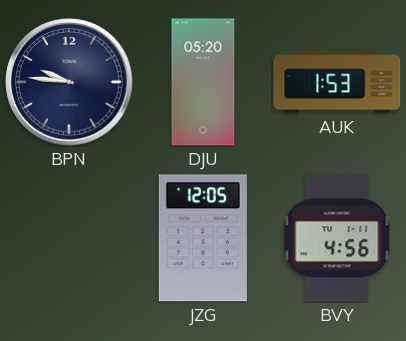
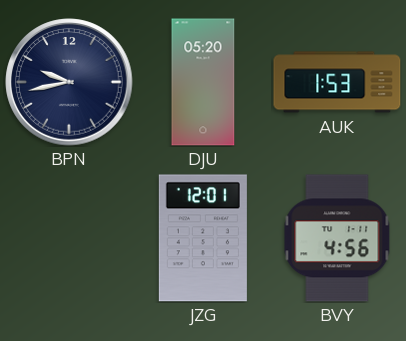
BPN: 9:46 -> 9:43
JZG: 12:05 -> 12:01
